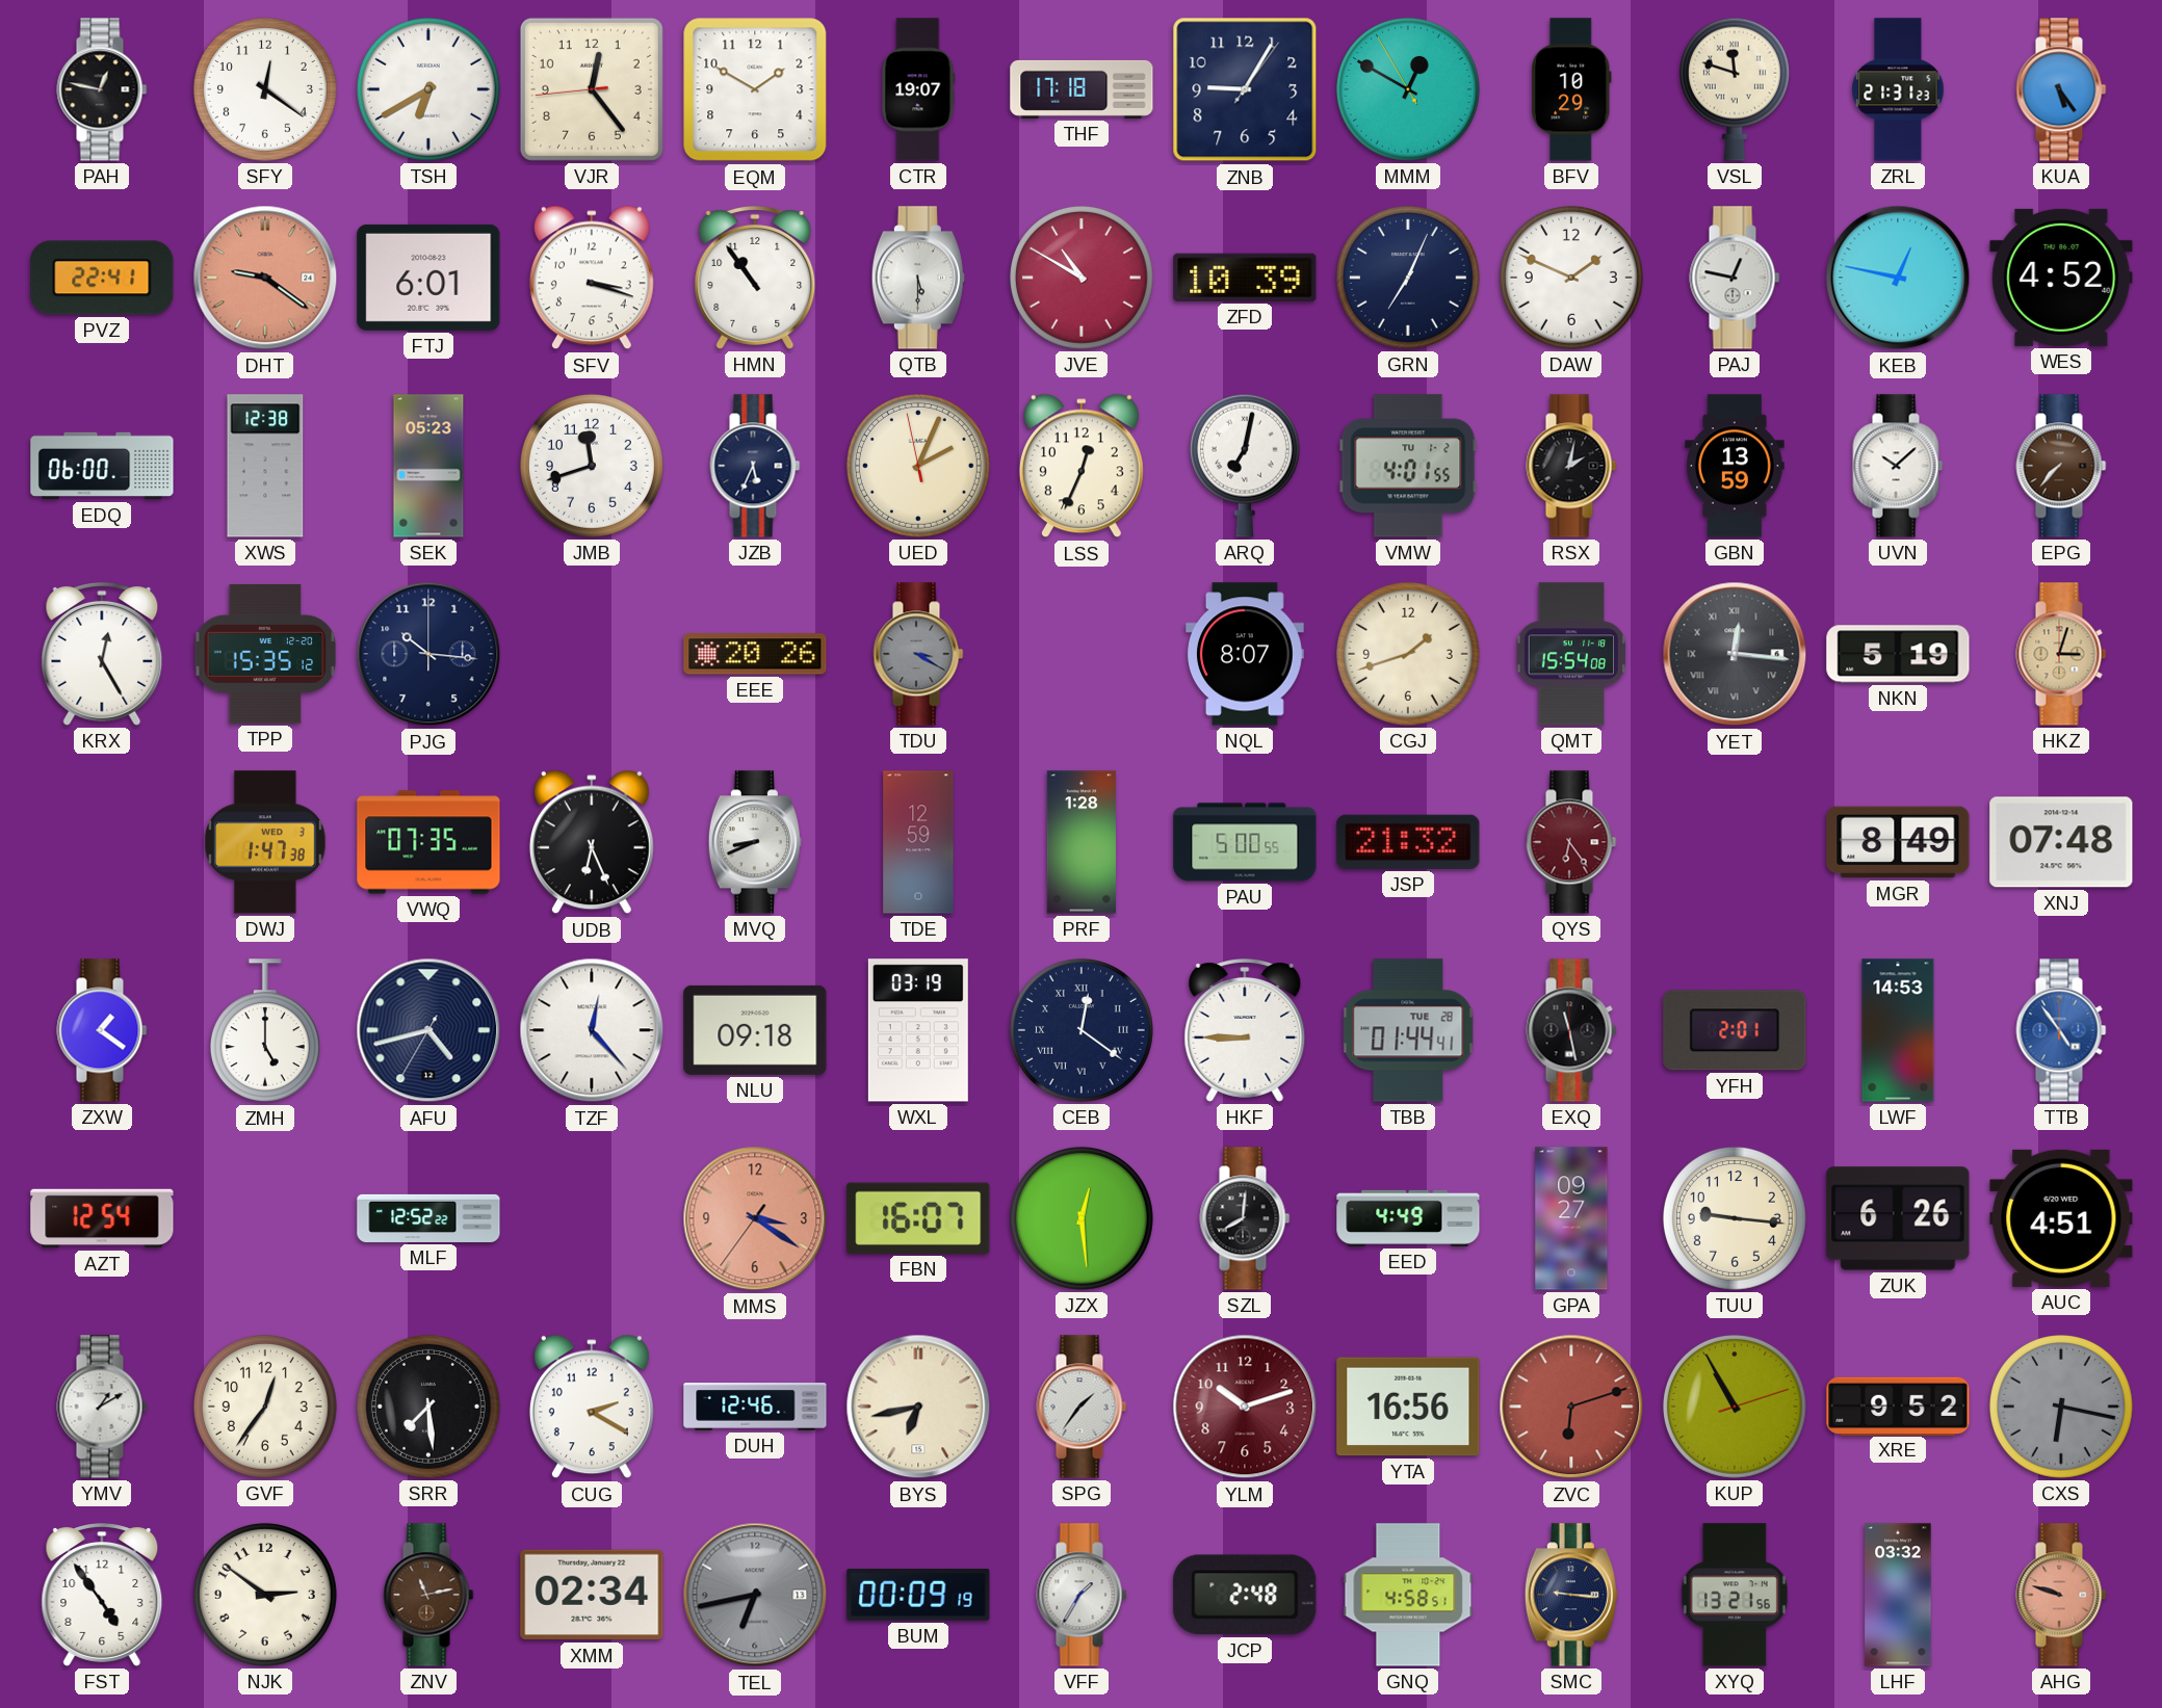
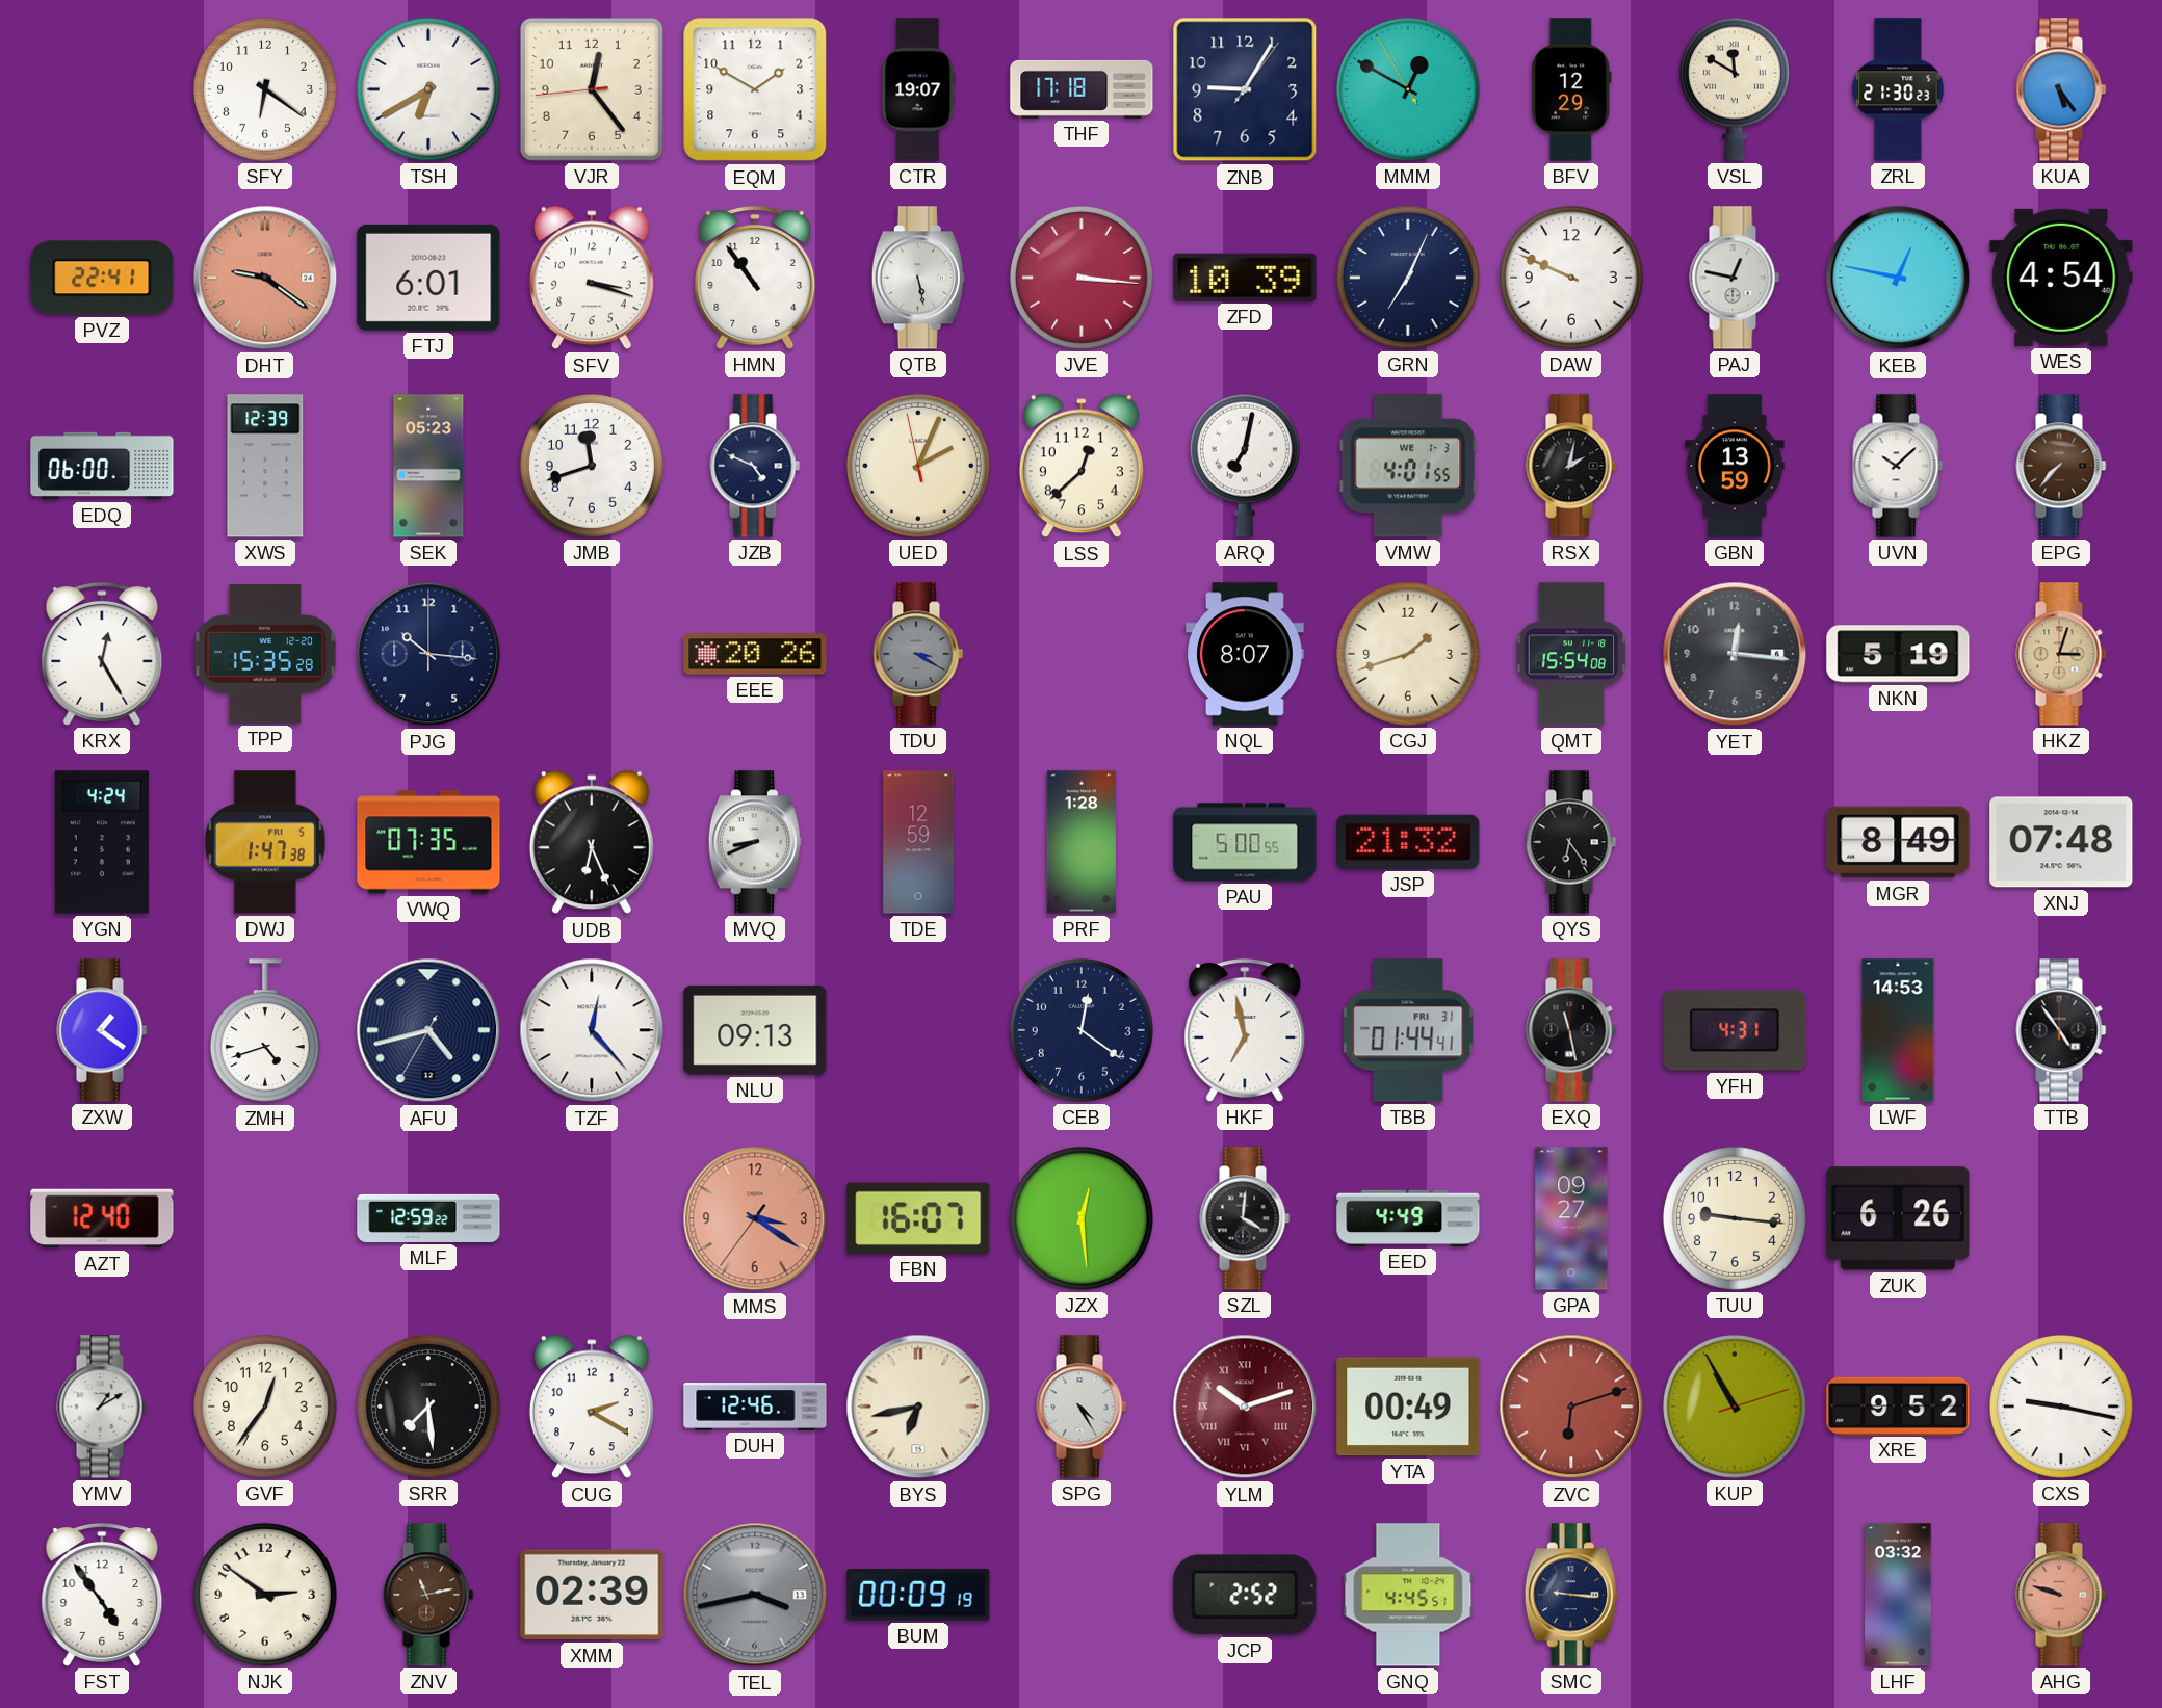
PAH: 12:47 -> none
SFY: 12:21 -> 6:21
BFV: 10:29 -> 12:29
VSL: 11:48 -> 11:50
ZRL: 21:31 -> 21:30
QTB: 5:30 -> 5:28
JVE: 10:50 -> 3:16
DAW: 1:49 -> 9:49
WES: 4:52 -> 4:54
XWS: 12:38 -> 12:39
JZB: 5:34 -> 4:49
LSS: 12:34 -> 12:38
VMW date: TU 1-2 -> WE 1-3
TPP: 15:35:12 -> 15:35:28
YET numerals: Roman -> Arabic
YGN: none -> 4:24
DWJ date: WED 3 -> FRI 5
QYS dial: burgundy -> black
ZMH: 5:00 -> 4:42
NLU: 09:18 -> 09:13
WXL: 03:19 -> none
CEB numerals: Roman -> Arabic
HKF: 8:45 -> 6:58
TBB date: TUE 28 -> FRI 31
YFH: 2:01 -> 4:31
TTB dial: blue -> black
AZT: 12:54 -> 12:40
MLF: 12:52 -> 12:59
SZL: 8:01 -> 4:01
AUC: 4:51 -> none
SPG: 1:36 -> 4:25
YLM numerals: Arabic -> Roman
YTA: 16:56 -> 00:49
CXS: 6:17 -> 9:17
CXS dial: grey -> white
XMM: 02:34 -> 02:39
TEL: 6:43 -> 3:43
VFF: 1:35 -> none
JCP: 2:48 -> 2:52
GNQ: 4:58 -> 4:45
XYQ: 13:21 -> none
